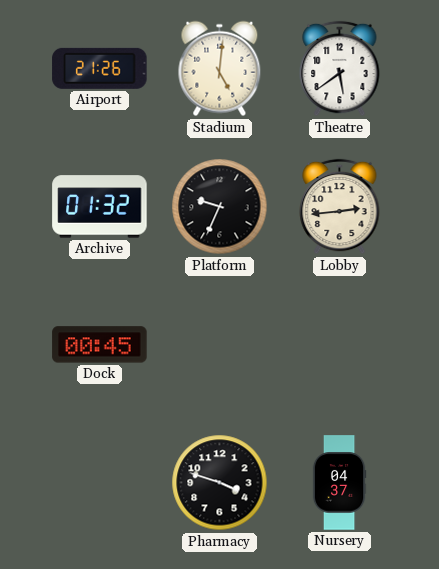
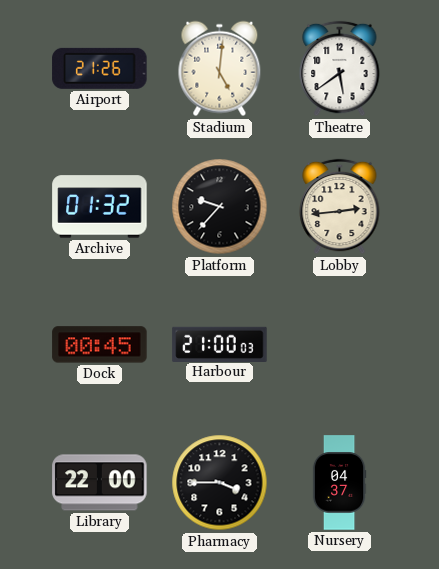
Platform: 9:34 -> 9:37
Harbour: none -> 21:00
Library: none -> 22:00
Pharmacy: 3:48 -> 3:45
